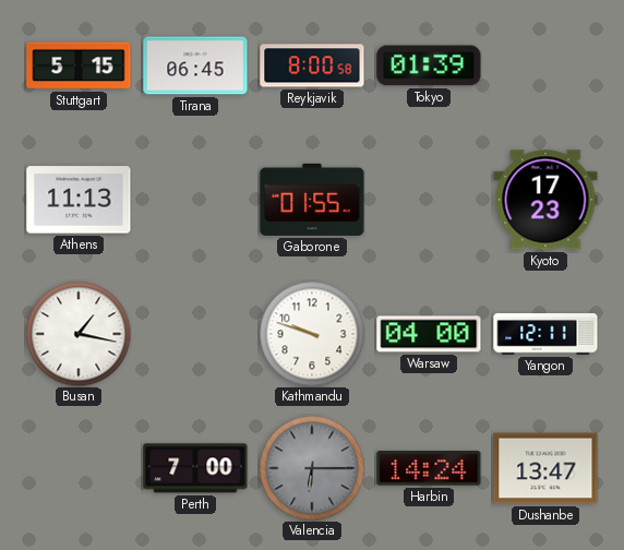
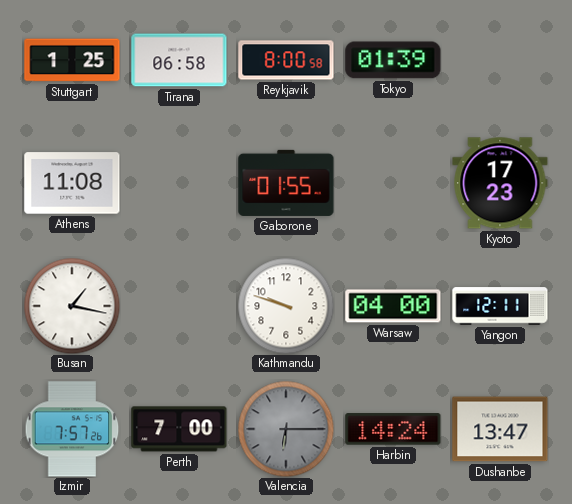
Stuttgart: 5:15 -> 1:25
Tirana: 06:45 -> 06:58
Athens: 11:13 -> 11:08
Izmir: none -> 7:57
